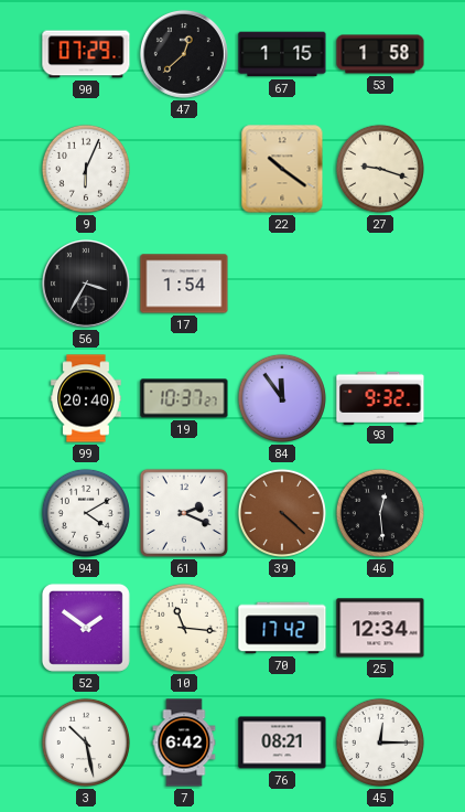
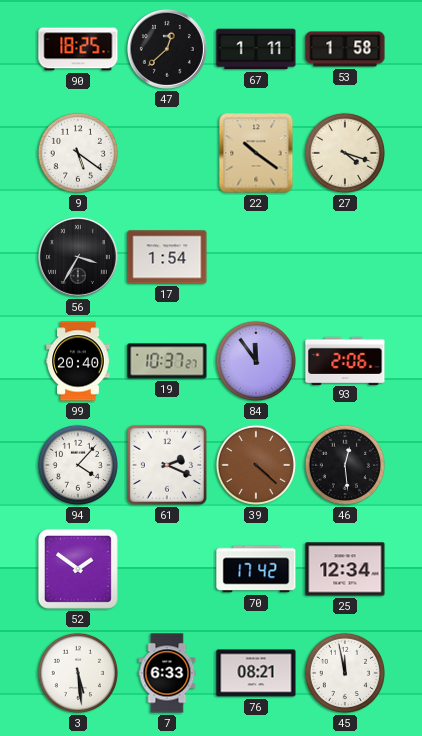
90: 07:29 -> 18:25
67: 1:15 -> 1:11
9: 6:04 -> 5:21
27: 9:18 -> 4:18
93: 9:32 -> 2:06
94: 4:10 -> 4:07
10: 11:16 -> none
3: 10:28 -> 5:29
7: 6:42 -> 6:33
45: 12:15 -> 11:58
